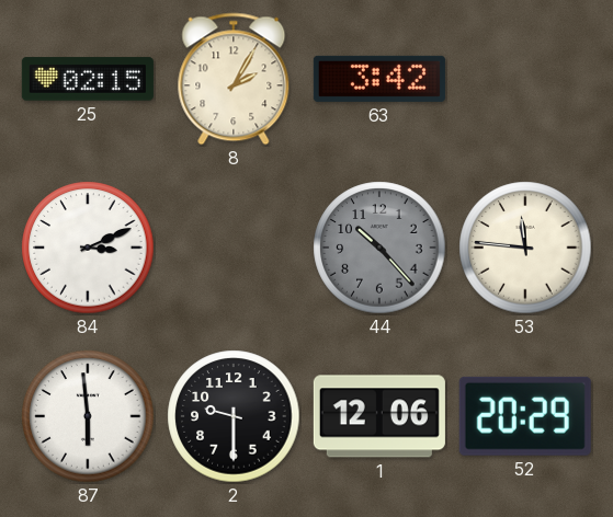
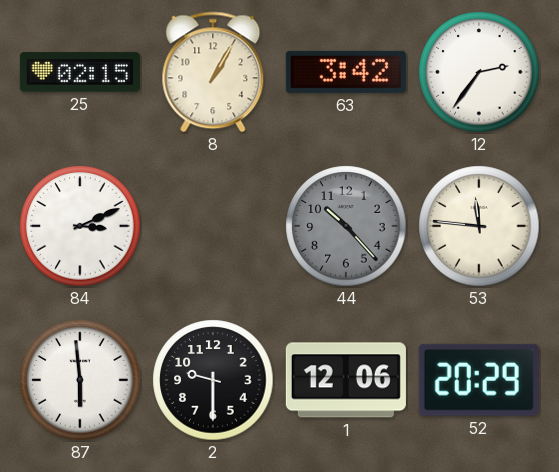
8: 2:05 -> 1:05
12: none -> 2:36
